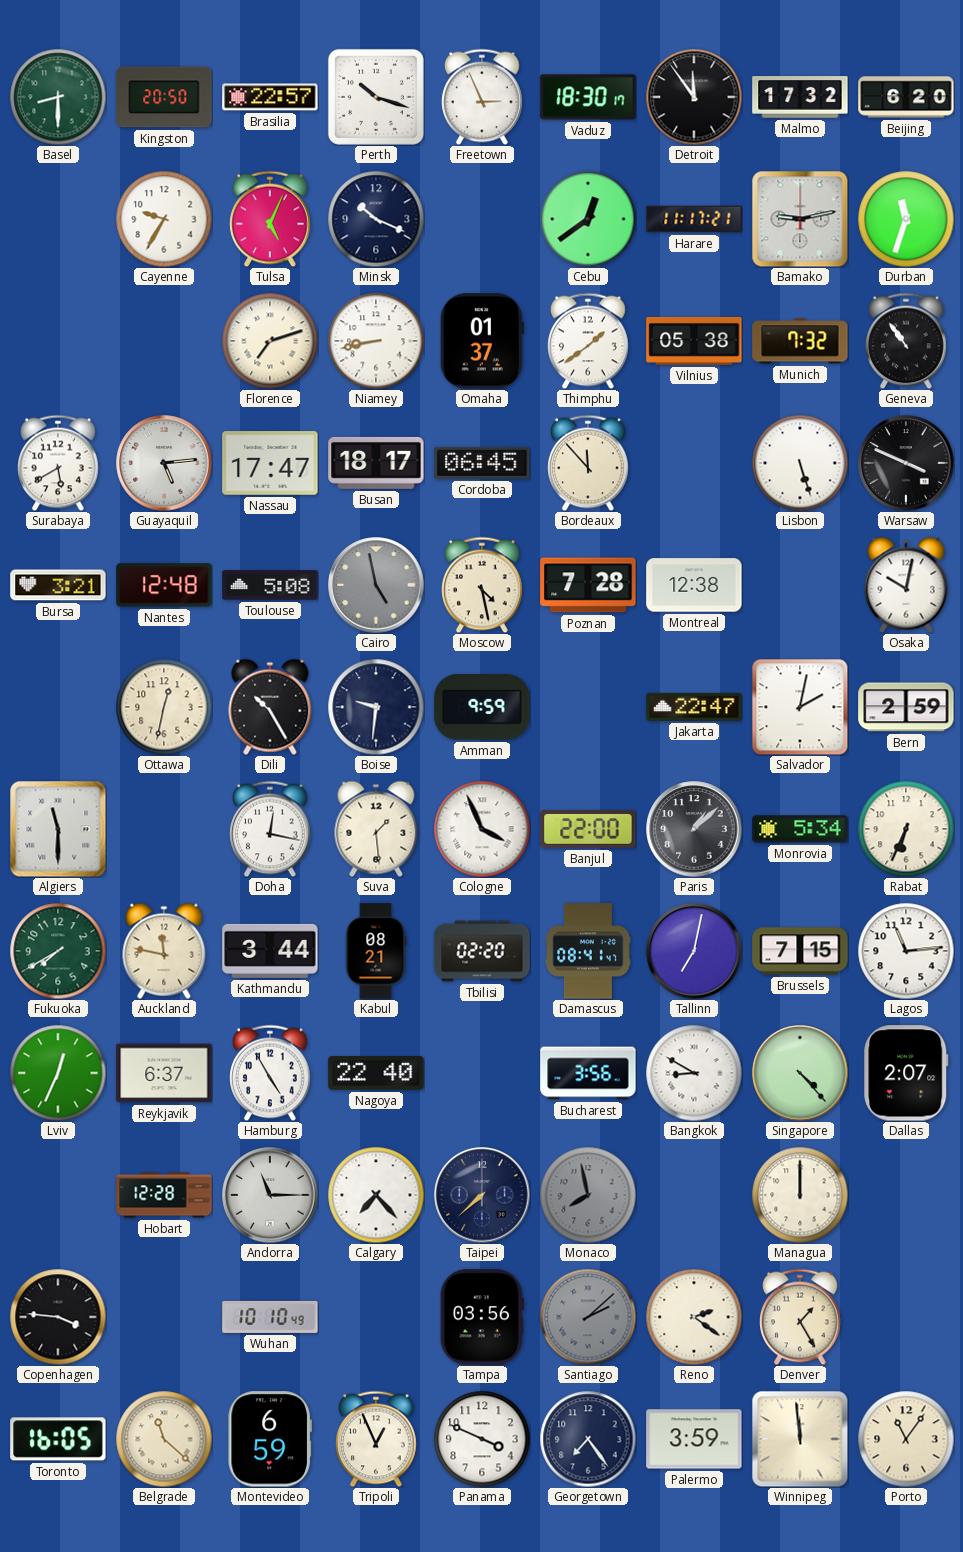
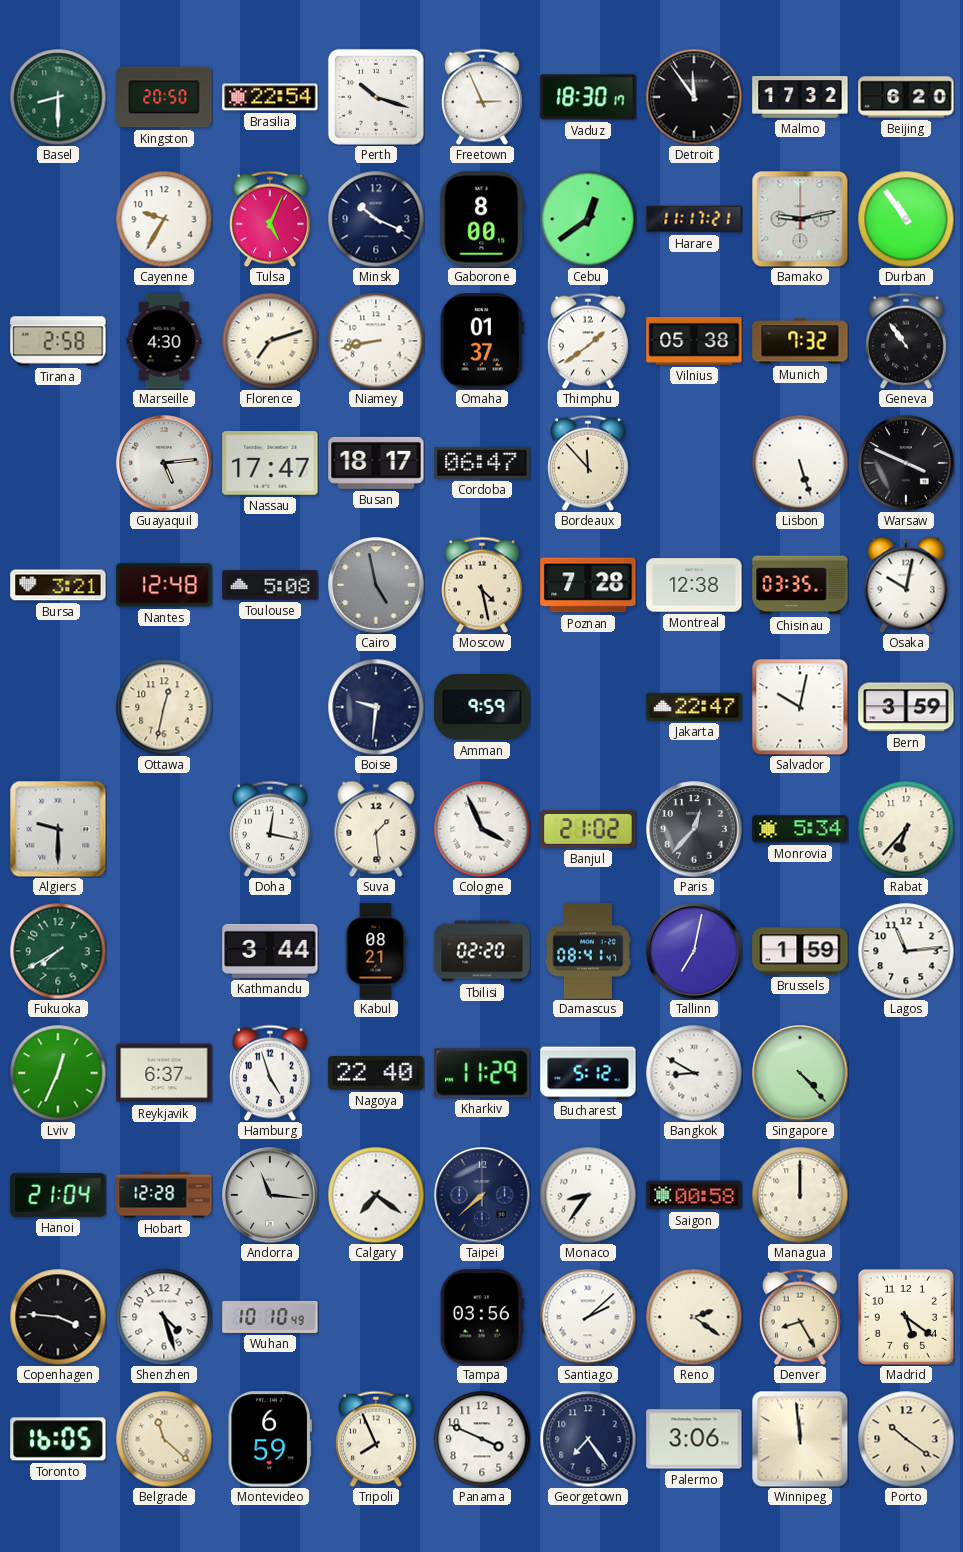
Brasilia: 22:57 -> 22:54
Gaborone: none -> 8:00
Durban: 11:33 -> 10:54
Tirana: none -> 2:58
Marseille: none -> 4:30
Surabaya: 5:40 -> none
Cordoba: 06:45 -> 06:47
Chisinau: none -> 03:35
Dili: 10:25 -> none
Salvador: 2:02 -> 10:02
Bern: 2:59 -> 3:59
Algiers: 11:30 -> 9:30
Banjul: 22:00 -> 21:02
Paris: 1:08 -> 12:37
Rabat: 6:34 -> 6:37
Auckland: 11:47 -> none
Brussels: 7:15 -> 1:59
Hamburg: 4:55 -> 4:57
Kharkiv: none -> 11:29
Bucharest: 3:56 -> 5:12
Dallas: 2:07 -> none
Hanoi: none -> 21:04
Andorra: 11:15 -> 11:16
Calgary: 7:23 -> 7:21
Monaco: 7:58 -> 8:36
Monaco dial: grey -> white
Saigon: none -> 00:58
Shenzhen: none -> 4:27
Santiago dial: grey -> white
Denver: 1:25 -> 8:25
Madrid: none -> 5:21
Tripoli: 12:56 -> 7:56
Palermo: 3:59 -> 3:06
Porto: 11:06 -> 10:21
